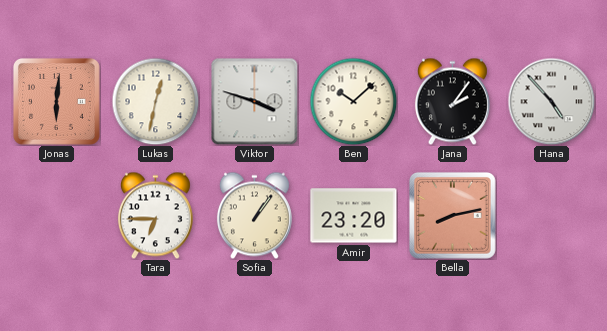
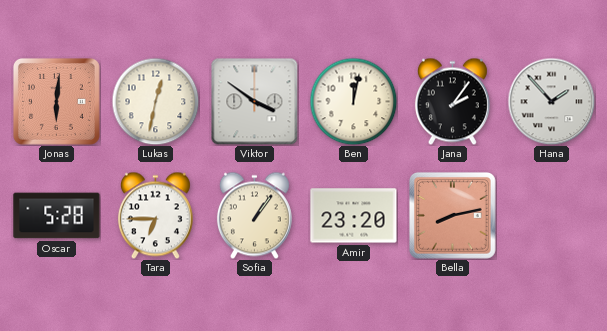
Viktor: 3:48 -> 3:51
Ben: 10:08 -> 12:02
Hana: 4:53 -> 1:53
Oscar: none -> 5:28
